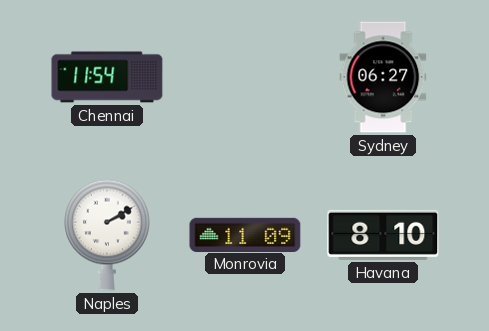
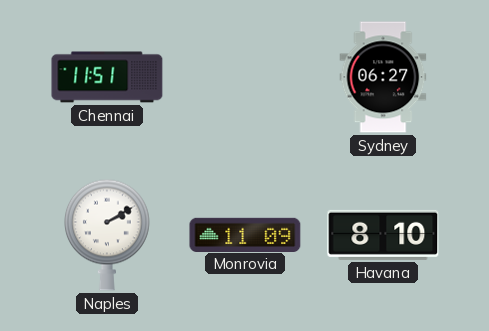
Chennai: 11:54 -> 11:51
